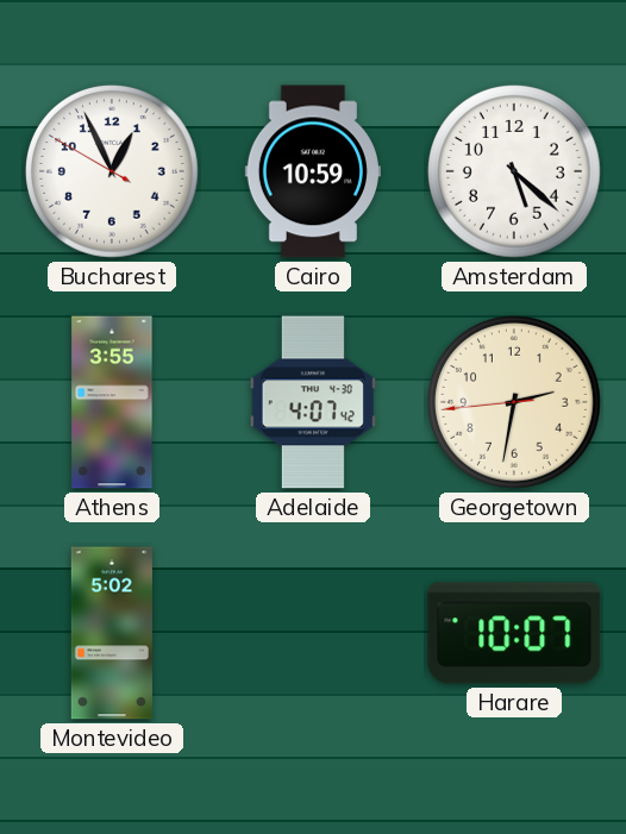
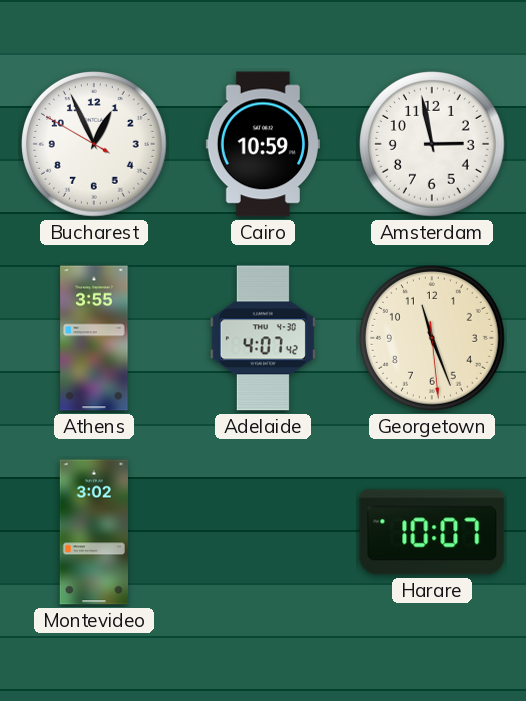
Amsterdam: 5:22 -> 2:58
Georgetown: 2:31 -> 11:26
Montevideo: 5:02 -> 3:02
